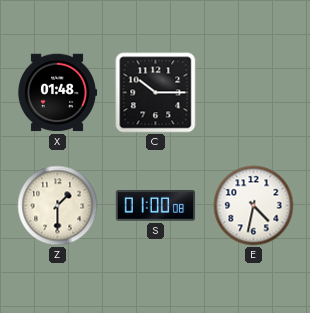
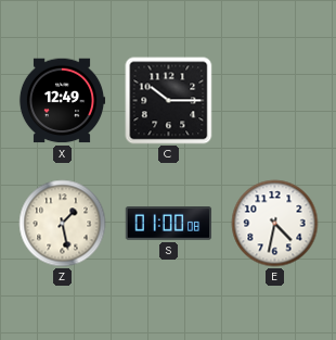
X: 01:48 -> 12:49
Z: 1:30 -> 1:28
